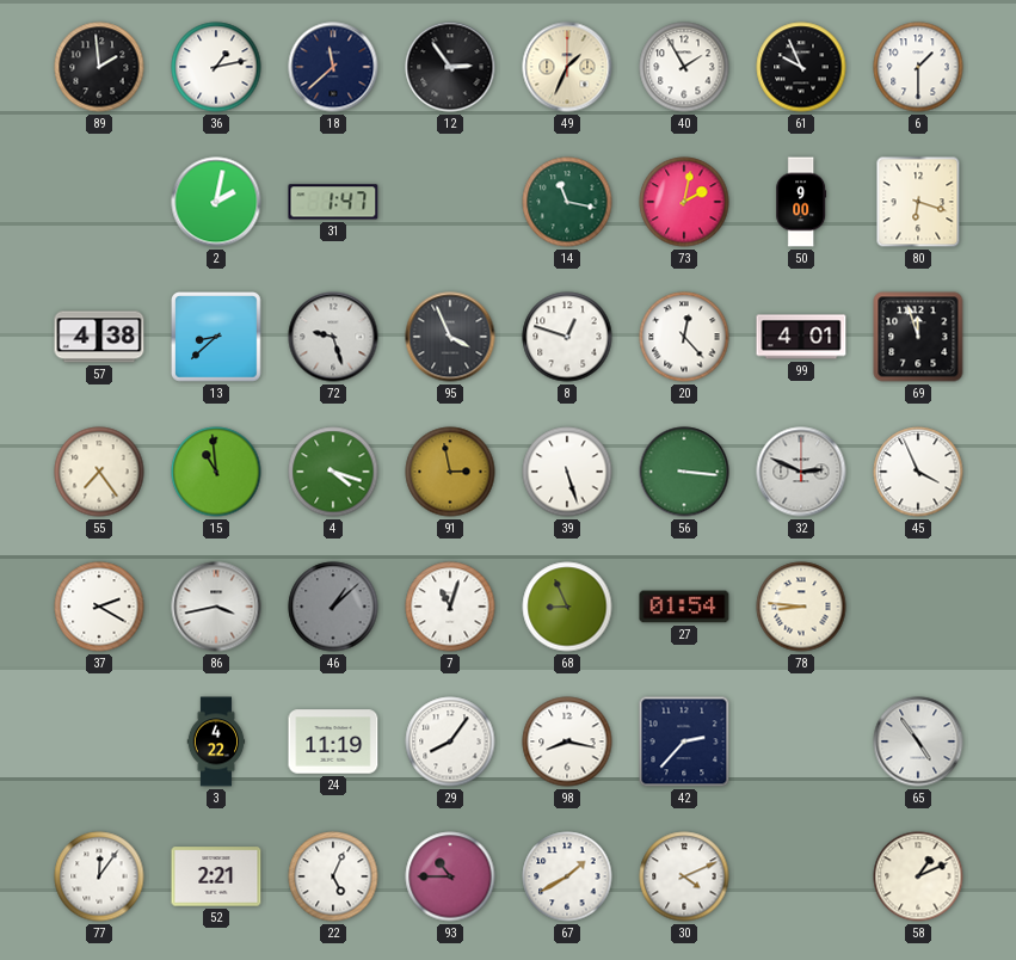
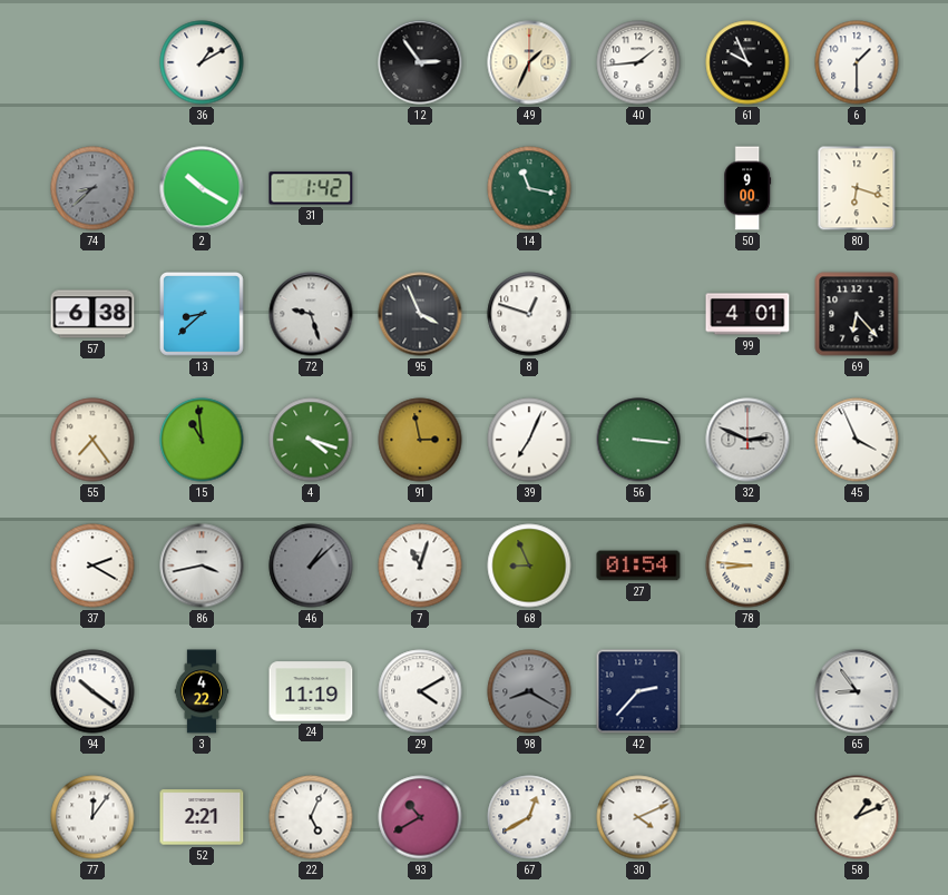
89: 1:59 -> none
36: 1:13 -> 1:10
18: 11:38 -> none
40: 1:55 -> 1:44
74: none -> 8:38
2: 2:02 -> 10:20
31: 1:47 -> 1:42
73: 2:02 -> none
57: 4:38 -> 6:38
20: 12:23 -> none
69: 11:57 -> 6:23
39: 5:27 -> 7:04
94: none -> 10:21
29: 8:06 -> 4:10
98: 8:17 -> 8:20
98 dial: white -> grey
65: 4:54 -> 8:54
93: 10:45 -> 10:40
67: 1:40 -> 12:40
